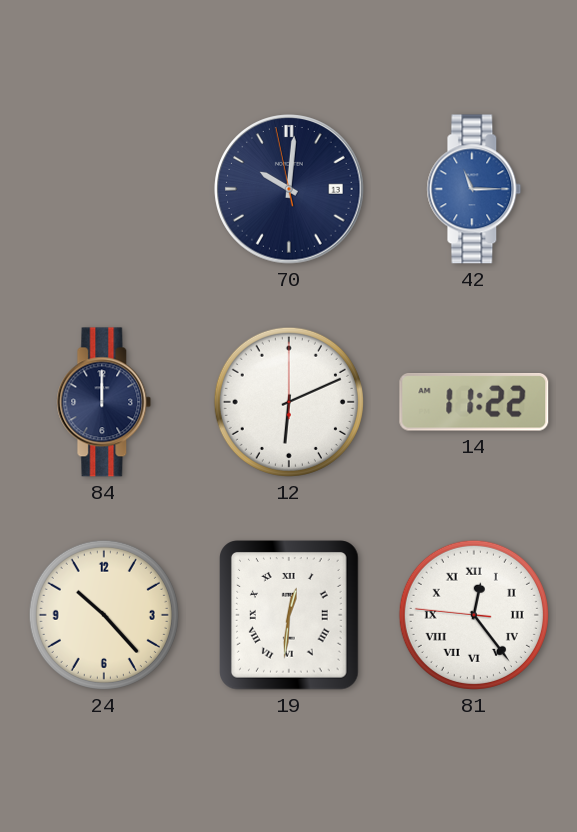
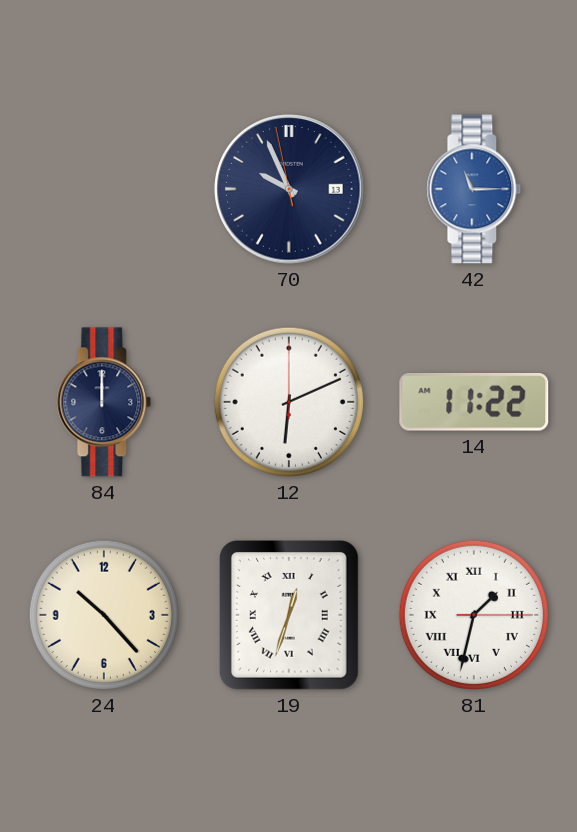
70: 10:00 -> 9:55
19: 12:31 -> 12:33
81: 12:23 -> 1:32
